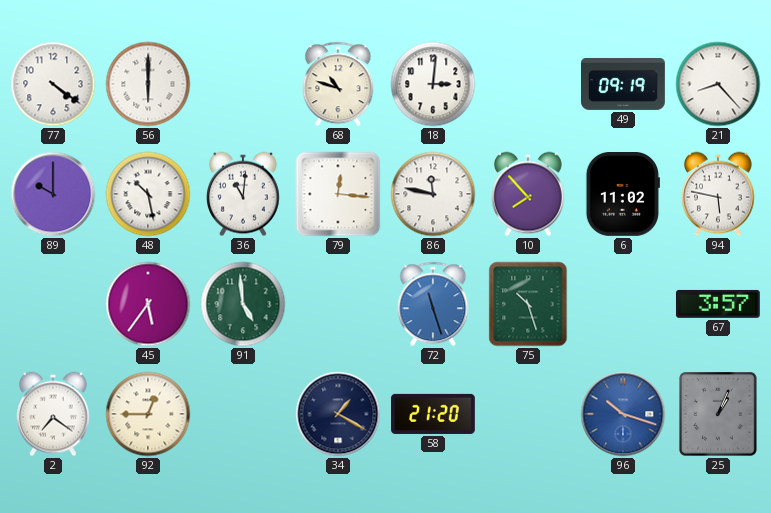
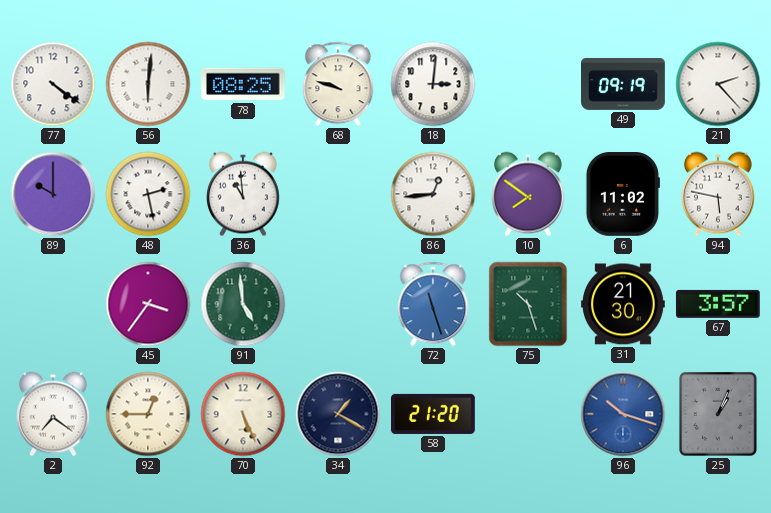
56: 6:00 -> 6:01
78: none -> 08:25
68: 10:48 -> 9:48
21: 8:23 -> 2:23
48: 10:28 -> 2:28
36: 11:01 -> 10:59
79: 12:16 -> none
86: 11:47 -> 12:44
10: 7:53 -> 7:51
45: 5:36 -> 3:36
31: none -> 21:30
70: none -> 5:26
